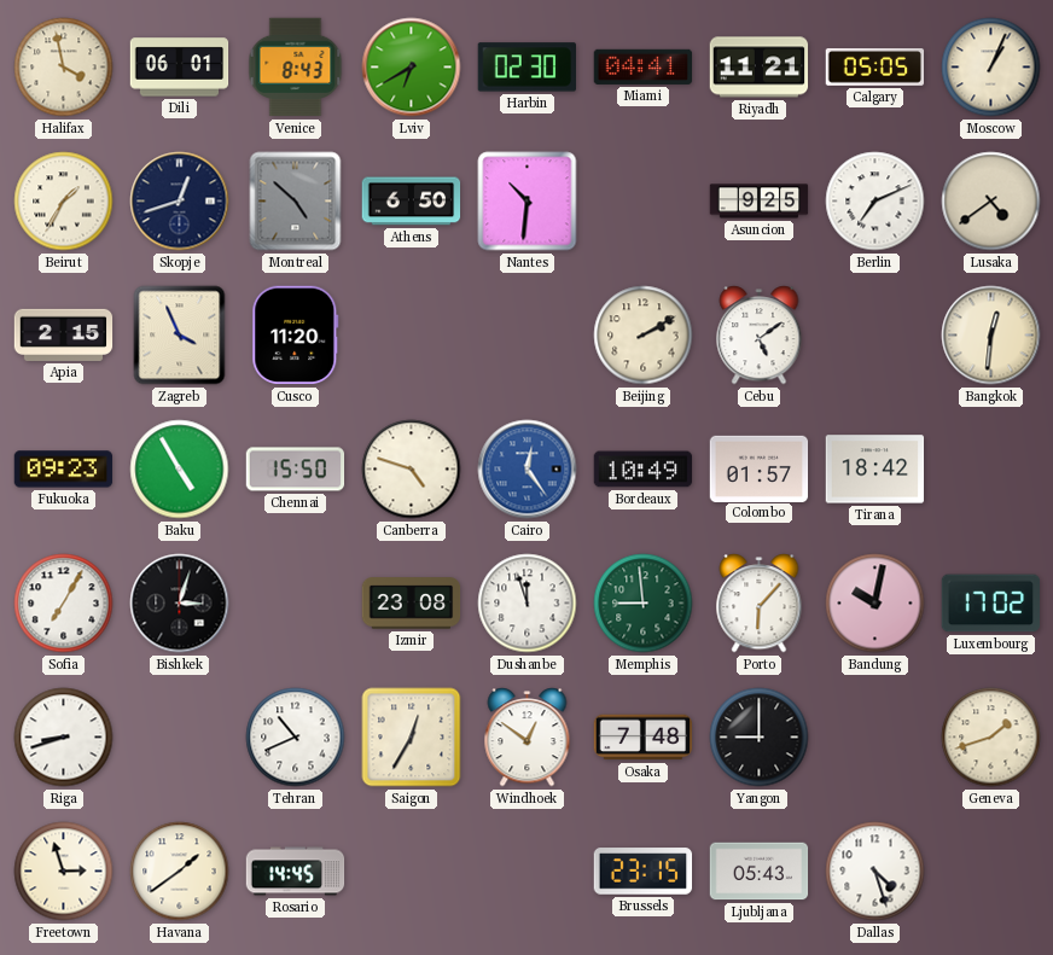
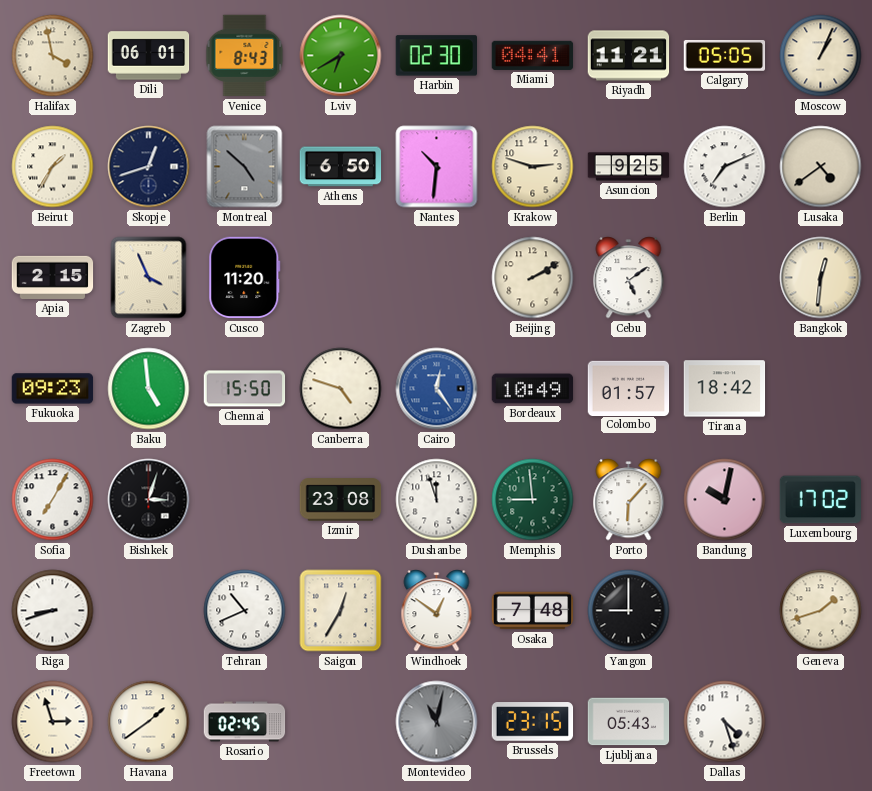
Krakow: none -> 2:48
Baku: 4:55 -> 4:59
Rosario: 14:45 -> 02:45
Montevideo: none -> 11:02
